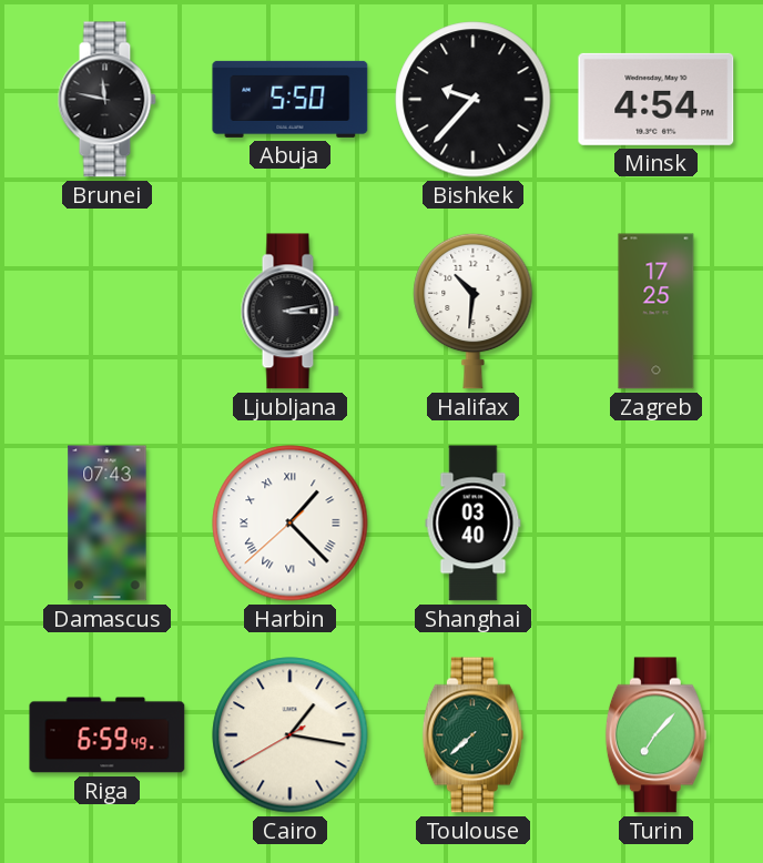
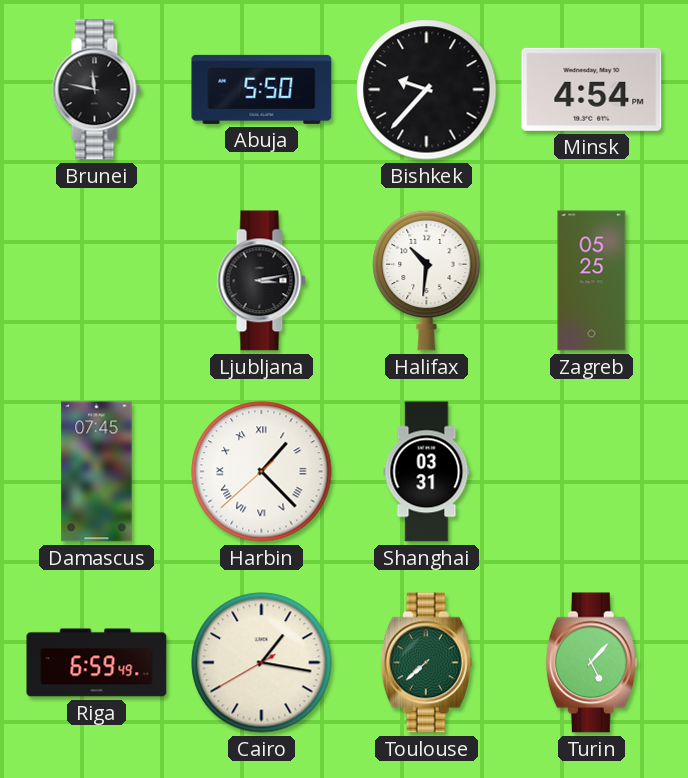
Zagreb: 17:25 -> 05:25
Damascus: 07:43 -> 07:45
Shanghai: 03:40 -> 03:31
Turin: 7:07 -> 5:07
